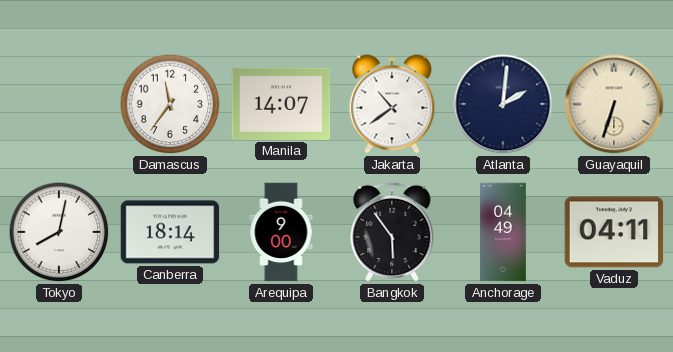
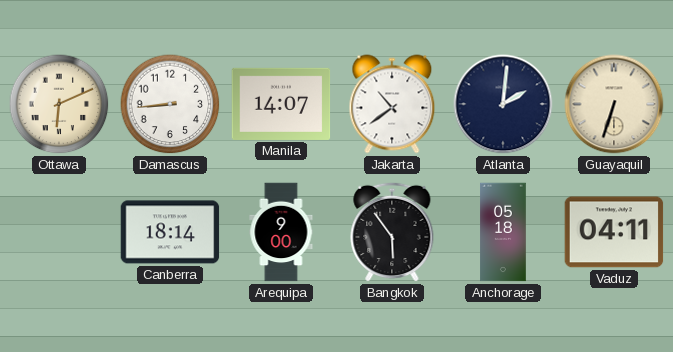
Ottawa: none -> 6:11
Damascus: 11:36 -> 8:44
Tokyo: 8:02 -> none
Anchorage: 04:49 -> 05:18
